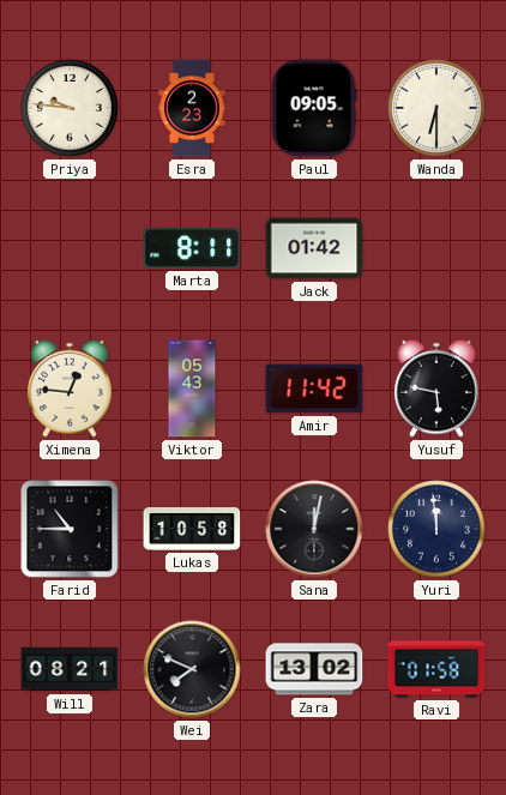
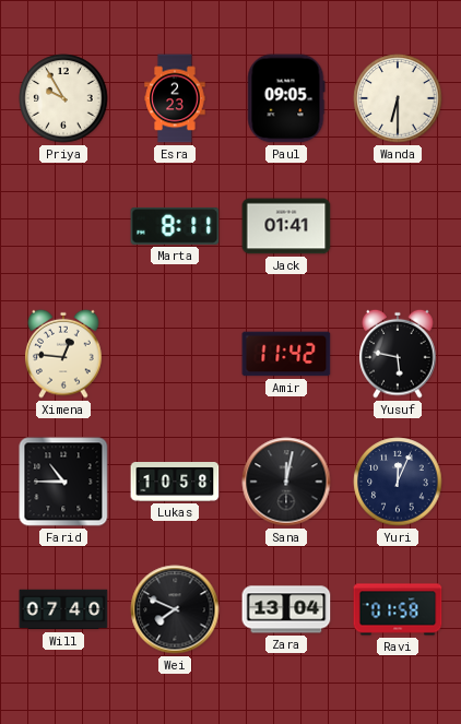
Priya: 9:46 -> 9:55
Jack: 01:42 -> 01:41
Viktor: 05:43 -> none
Yuri: 11:59 -> 12:04
Will: 08:21 -> 07:40
Zara: 13:02 -> 13:04
